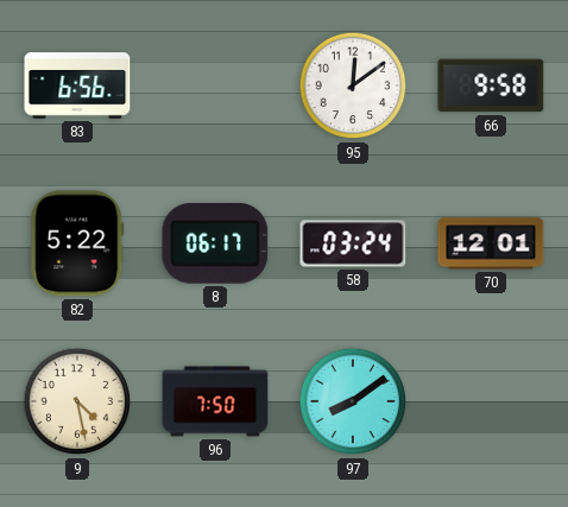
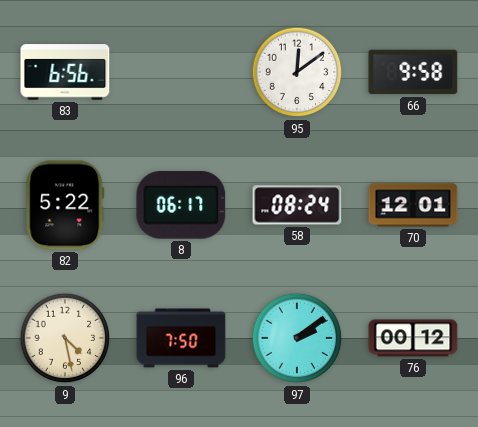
58: 03:24 -> 08:24
97: 8:09 -> 2:09
76: none -> 00:12
